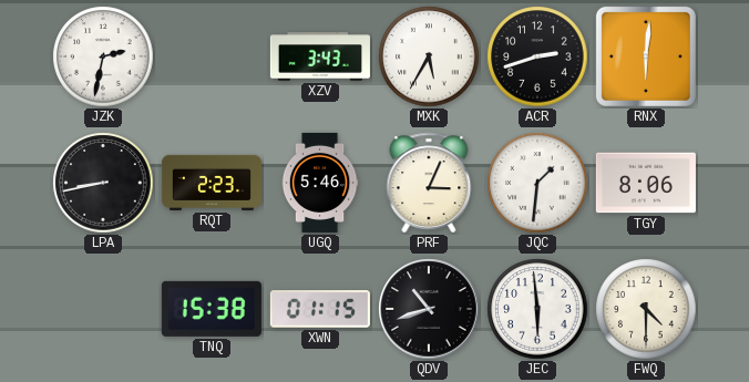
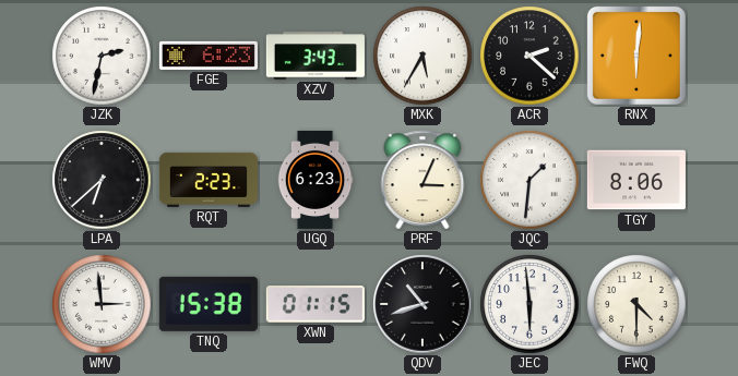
FGE: none -> 6:23
ACR: 2:42 -> 2:22
LPA: 8:43 -> 6:38
UGQ: 5:46 -> 6:23
WMV: none -> 2:59
